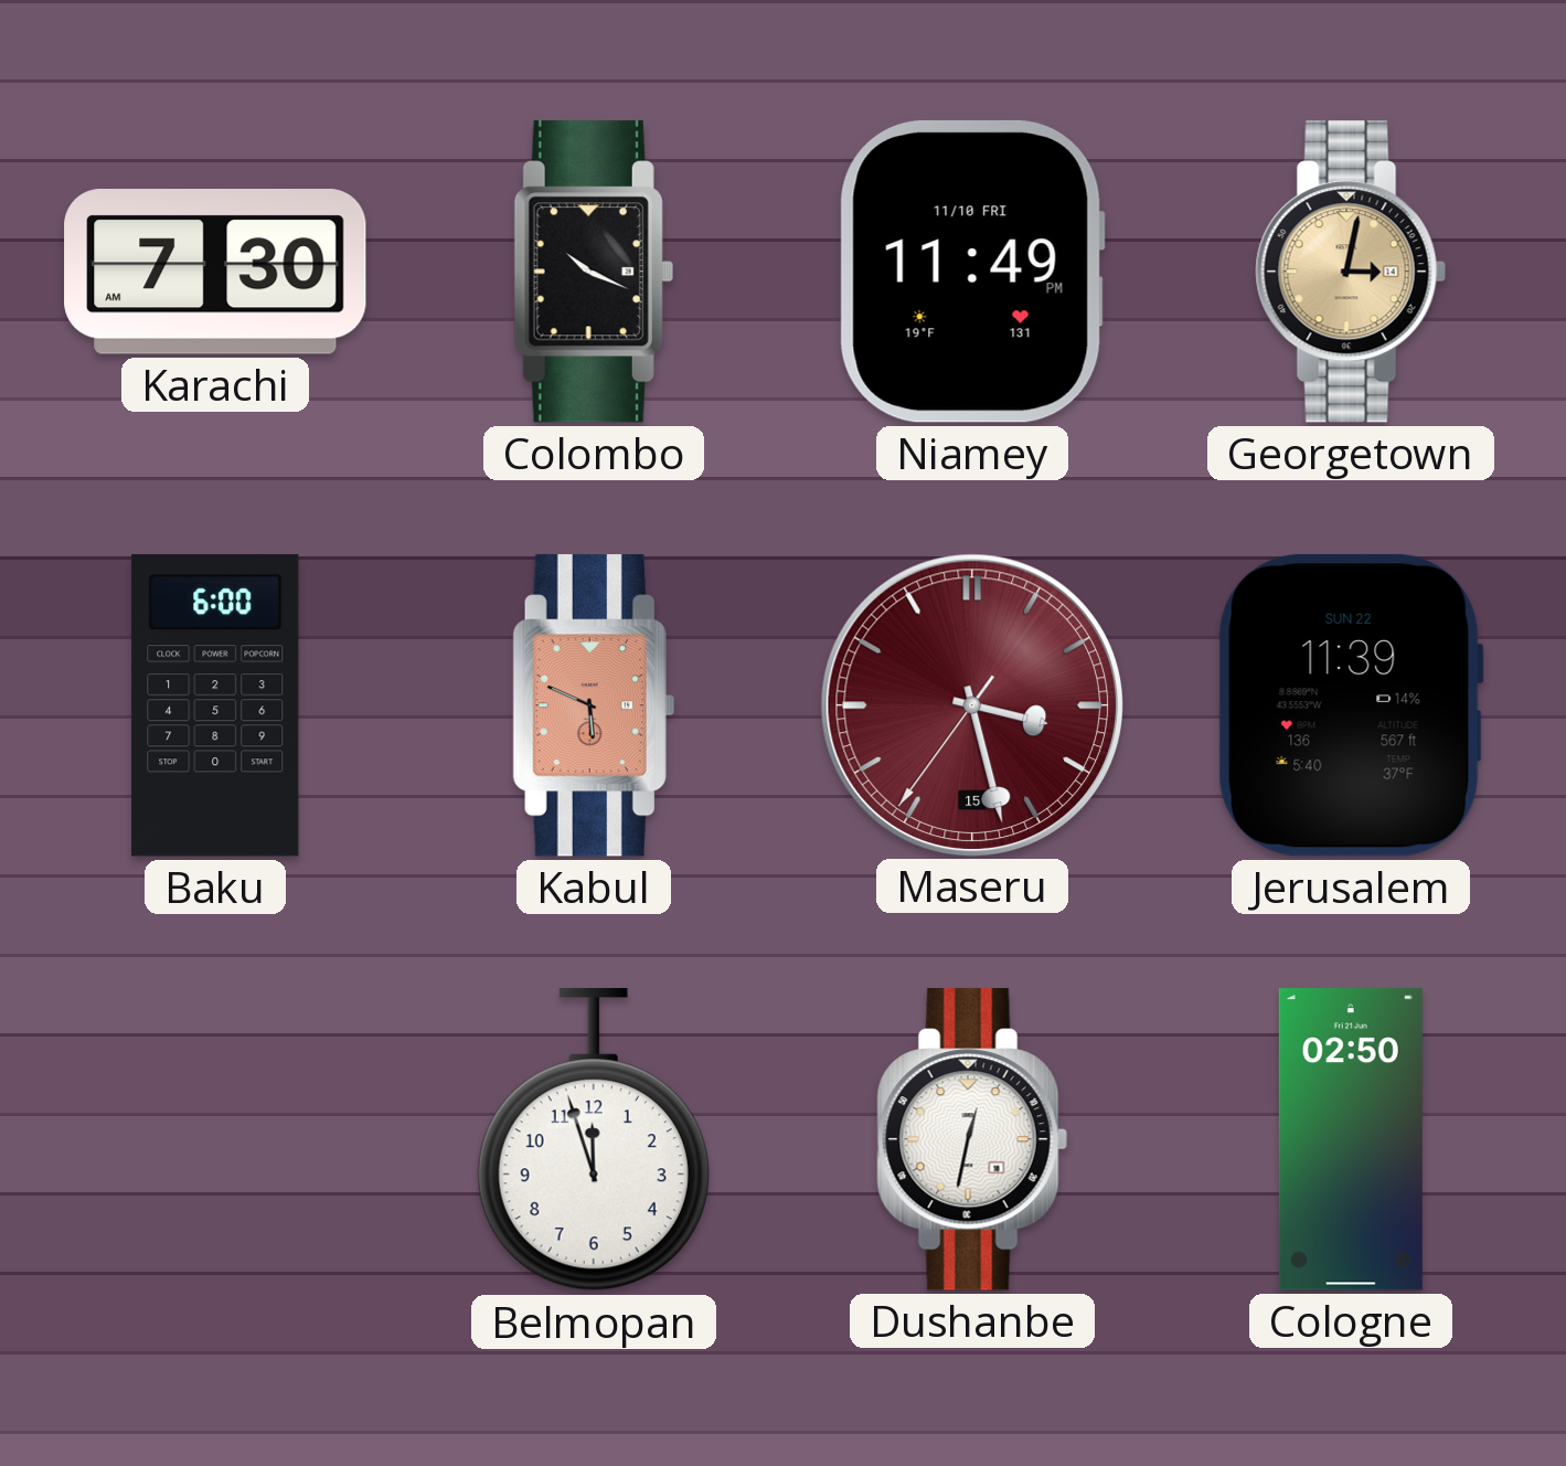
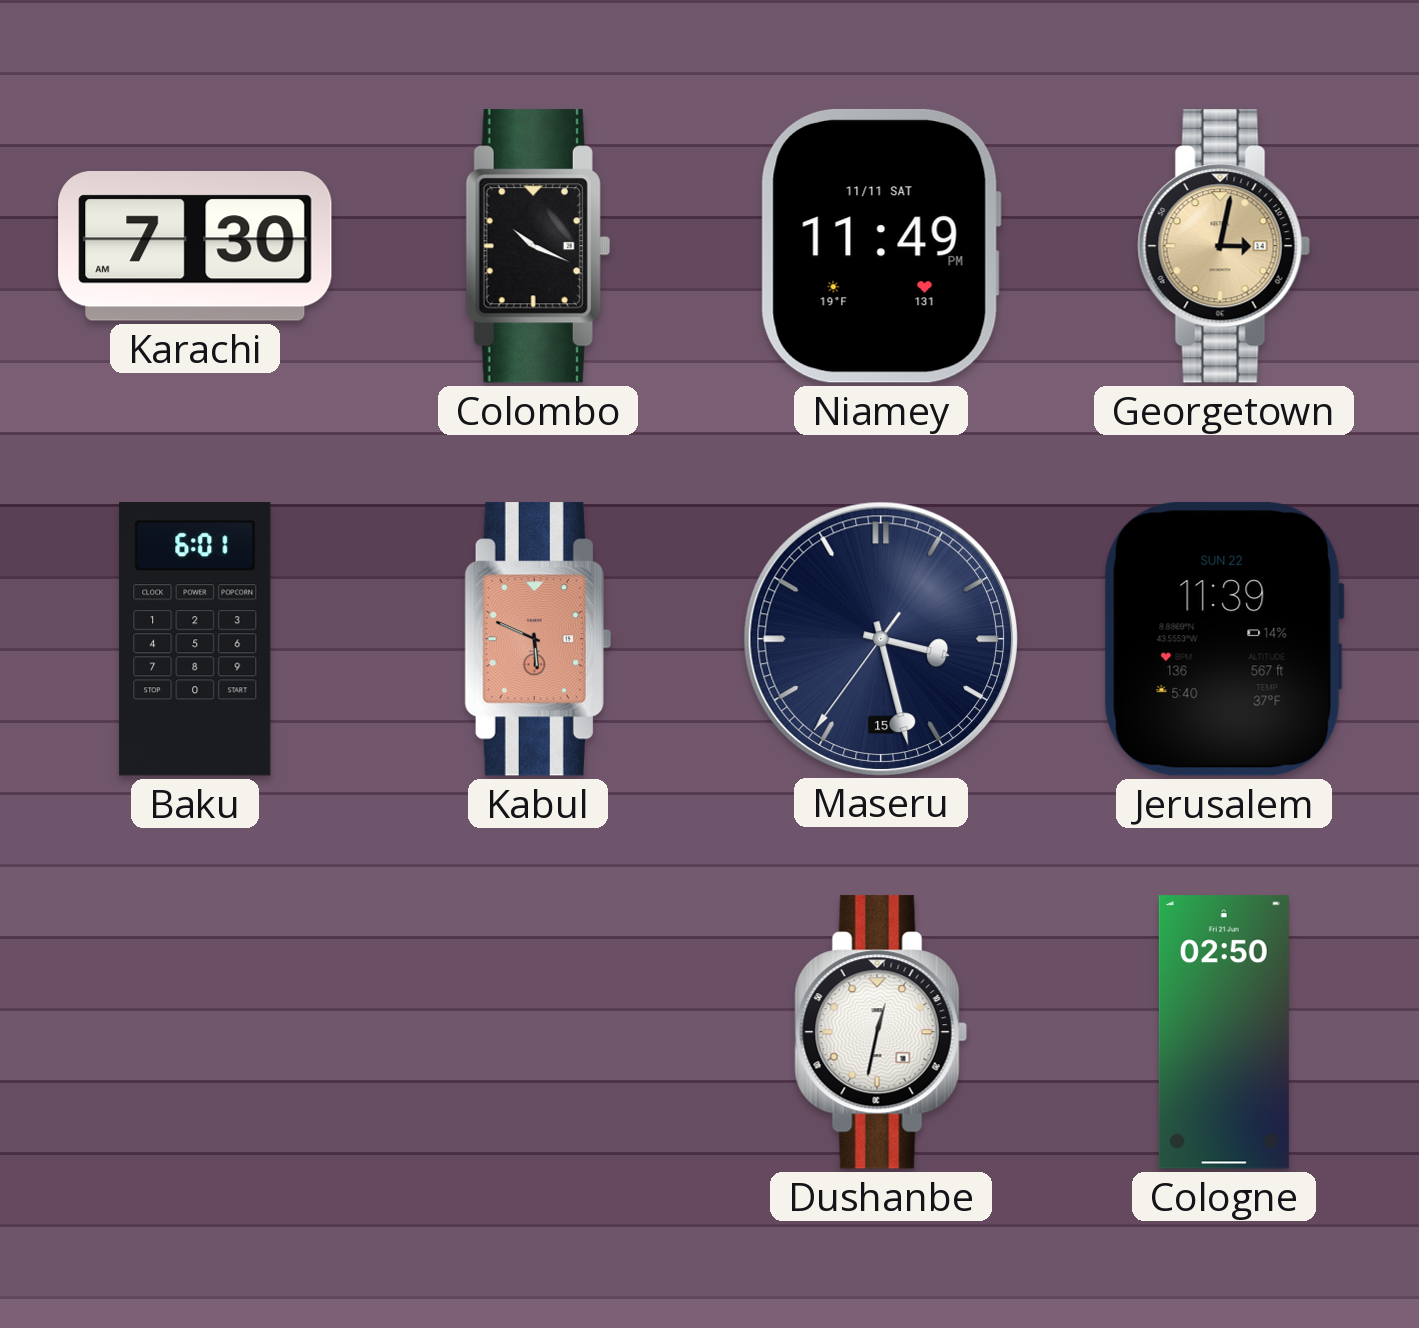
Niamey date: 11/10 FRI -> 11/11 SAT
Baku: 6:00 -> 6:01
Maseru dial: burgundy -> navy
Belmopan: 11:57 -> none
